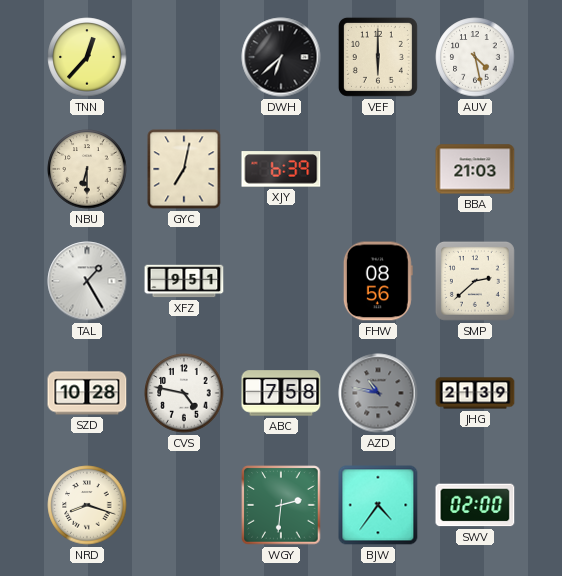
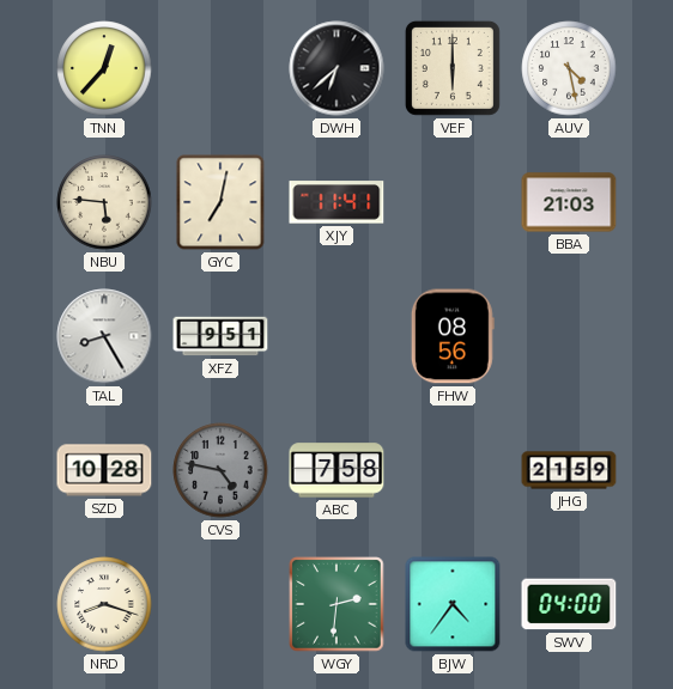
NBU: 6:30 -> 5:46
XJY: 6:39 -> 11:41
TAL: 1:25 -> 8:25
SMP: 2:38 -> none
CVS dial: white -> grey
AZD: 10:47 -> none
JHG: 21:39 -> 21:59
SWV: 02:00 -> 04:00
